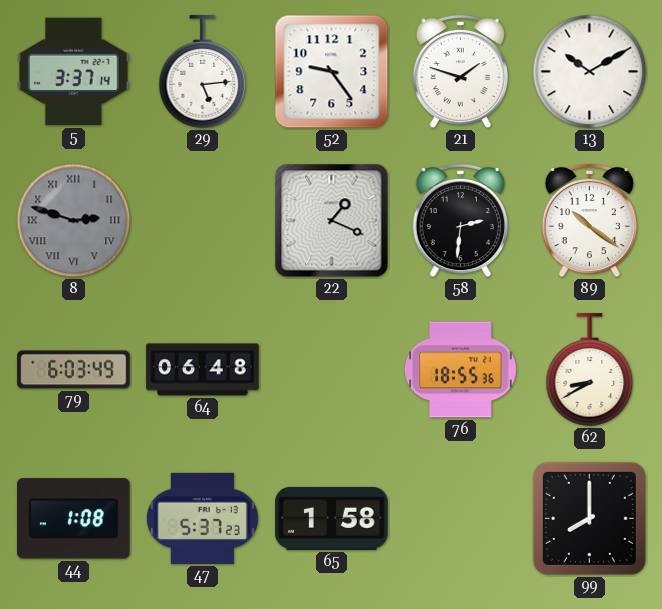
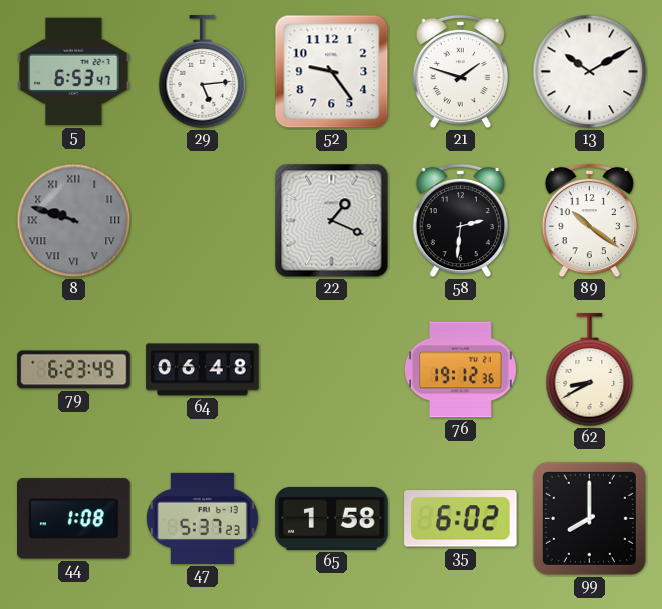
5: 3:37 -> 6:53
8: 2:48 -> 9:48
79: 6:03 -> 6:23
76: 18:55 -> 19:12
35: none -> 6:02
